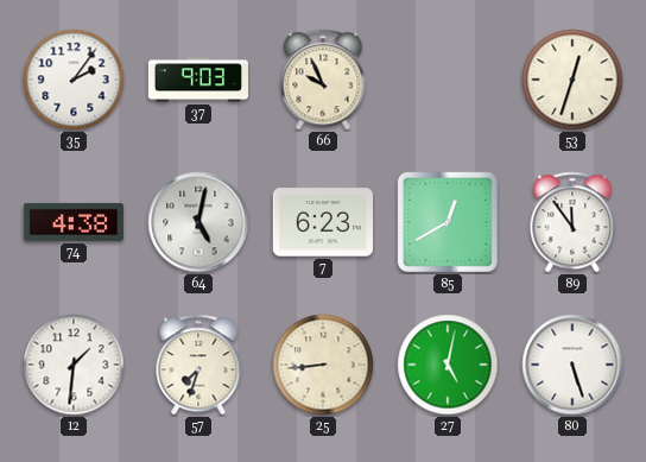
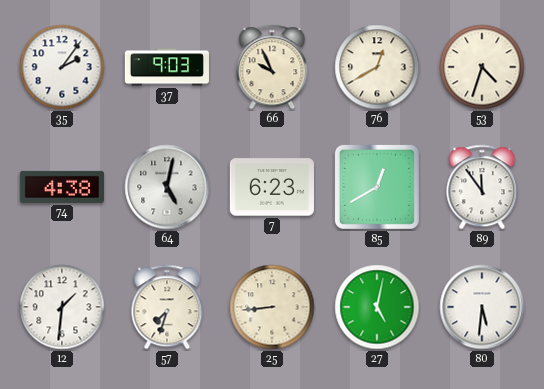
76: none -> 12:40
53: 12:33 -> 4:33
80: 5:27 -> 5:31
